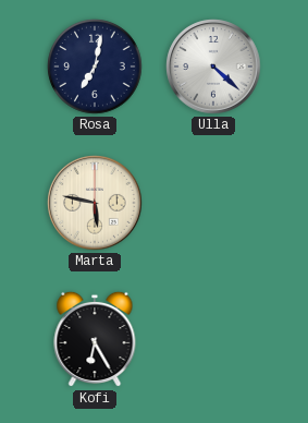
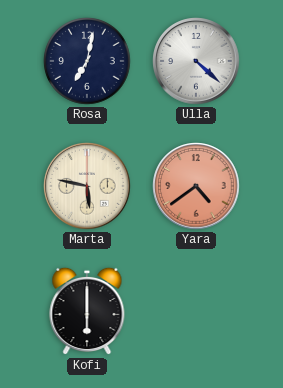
Yara: none -> 4:39
Kofi: 6:25 -> 6:00
